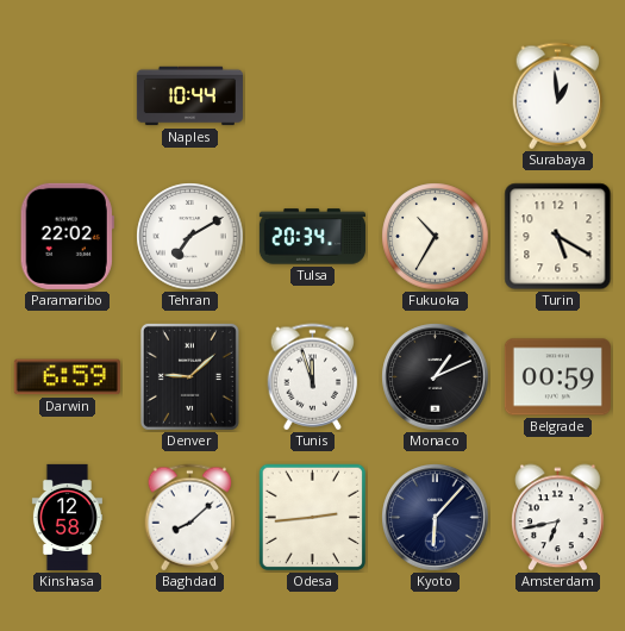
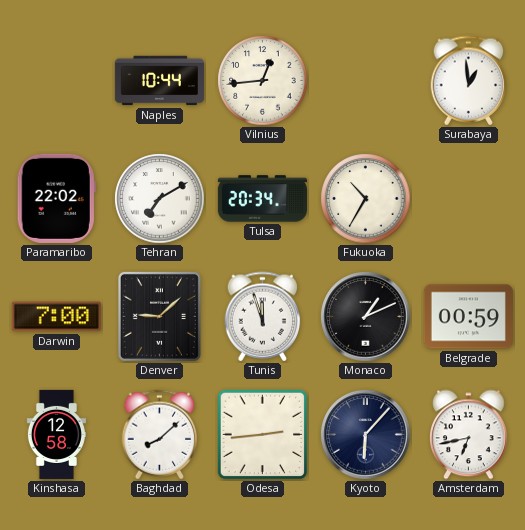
Vilnius: none -> 12:44
Turin: 5:20 -> none
Darwin: 6:59 -> 7:00
